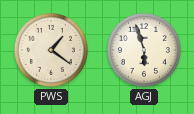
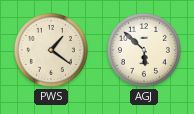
AGJ: 5:57 -> 5:52
